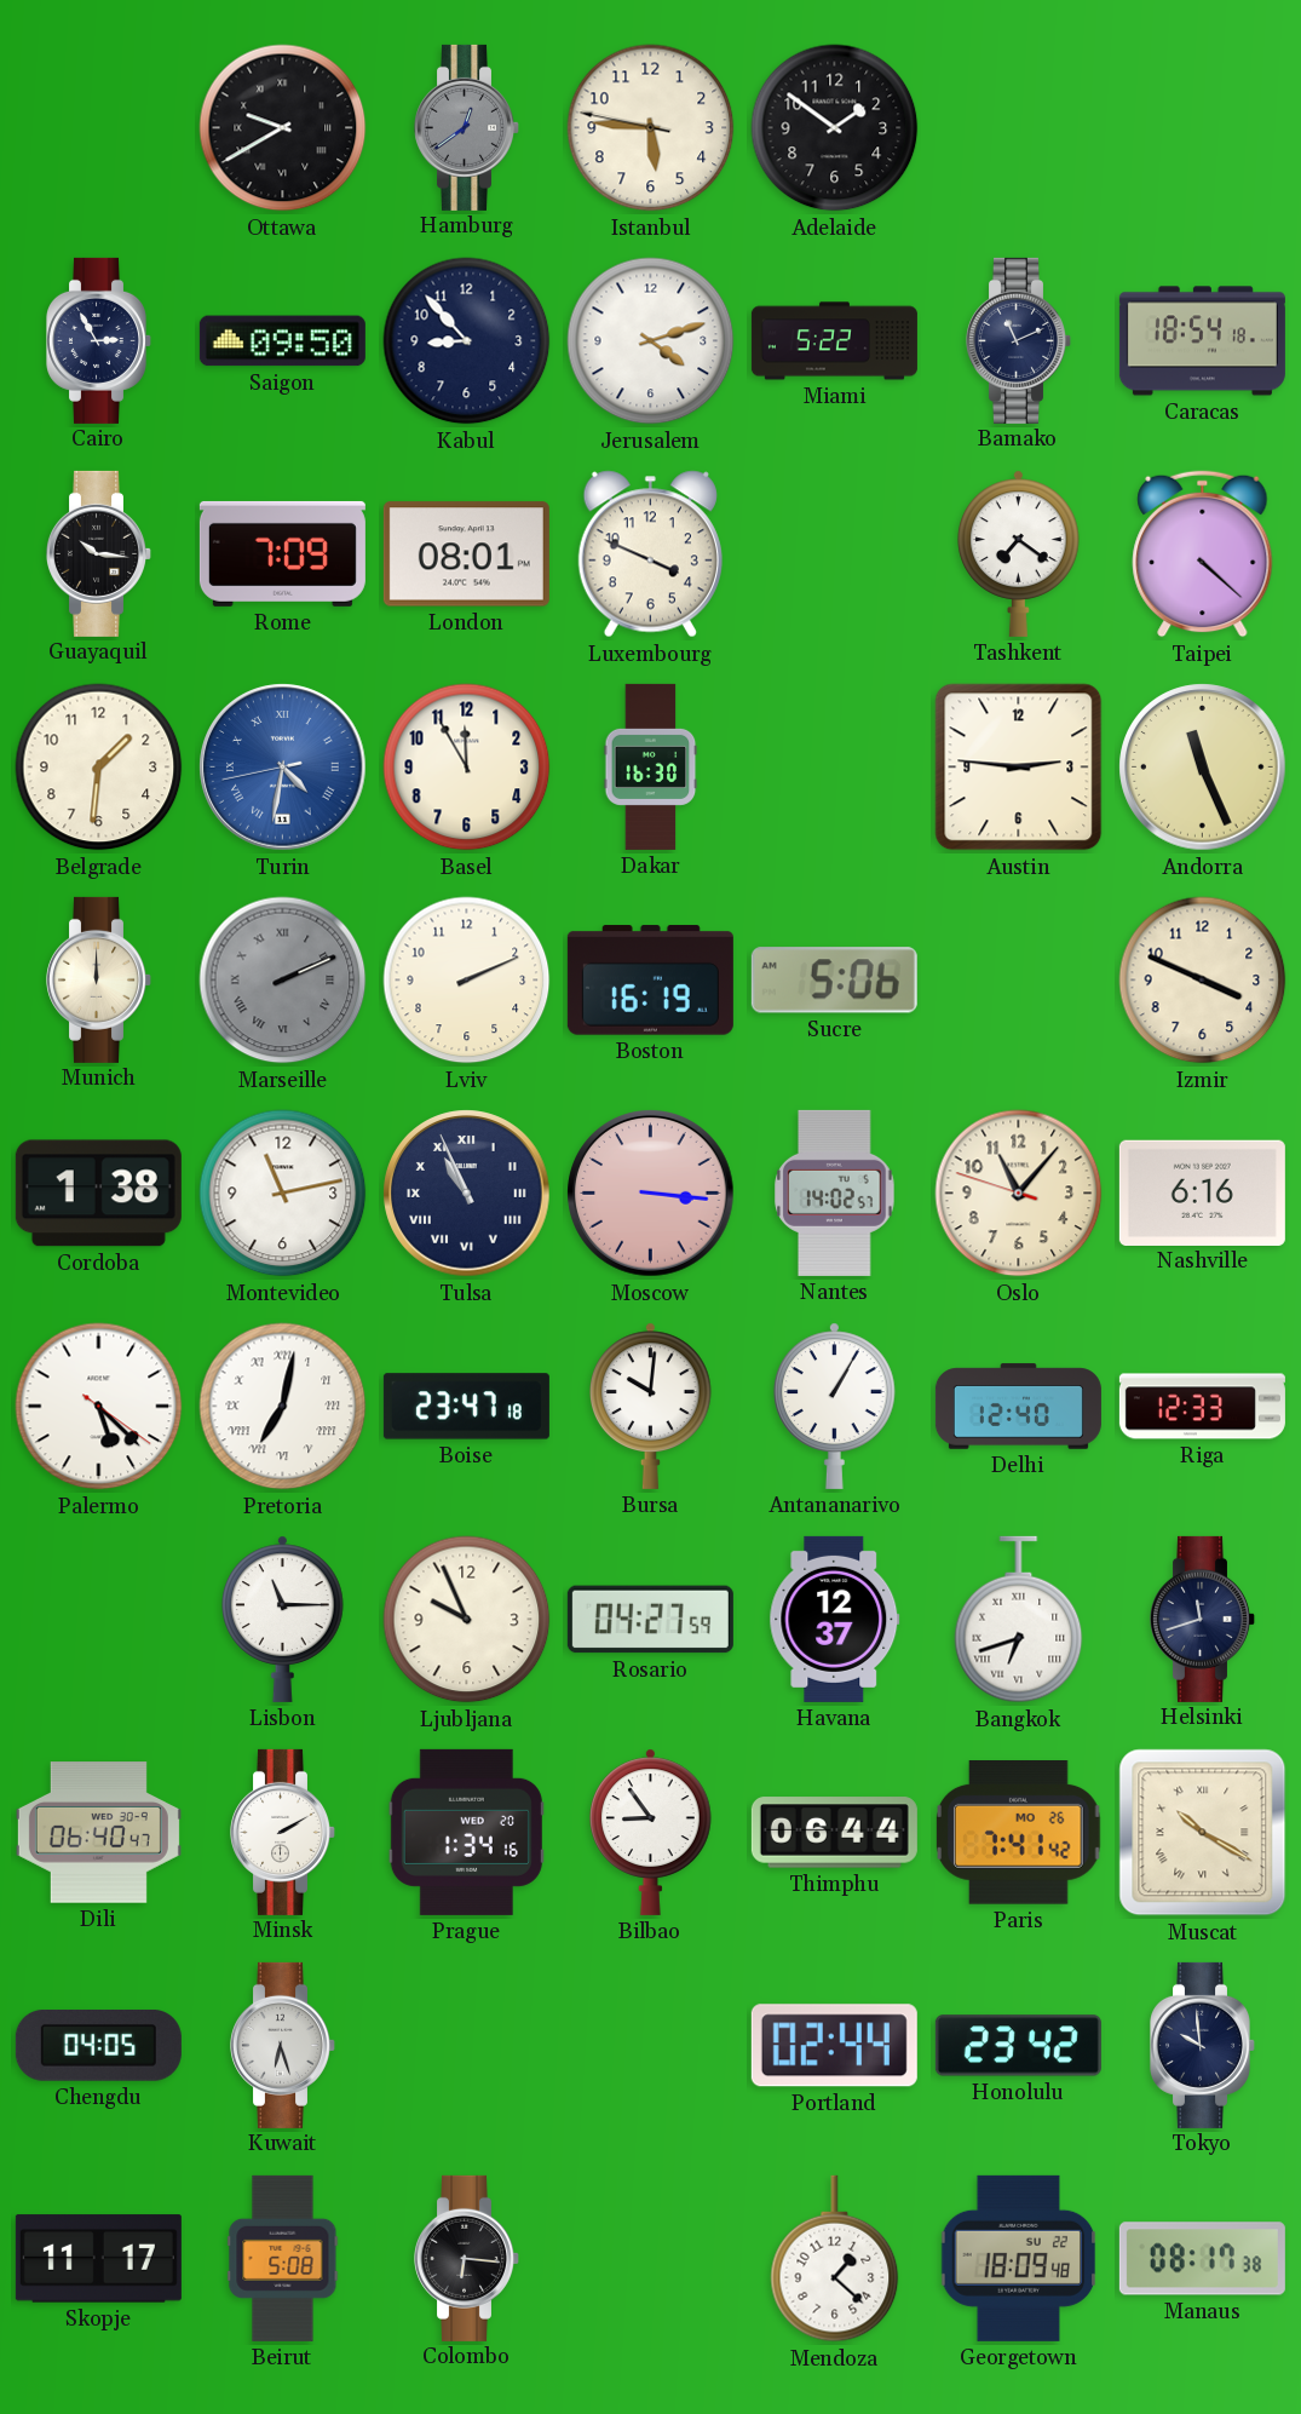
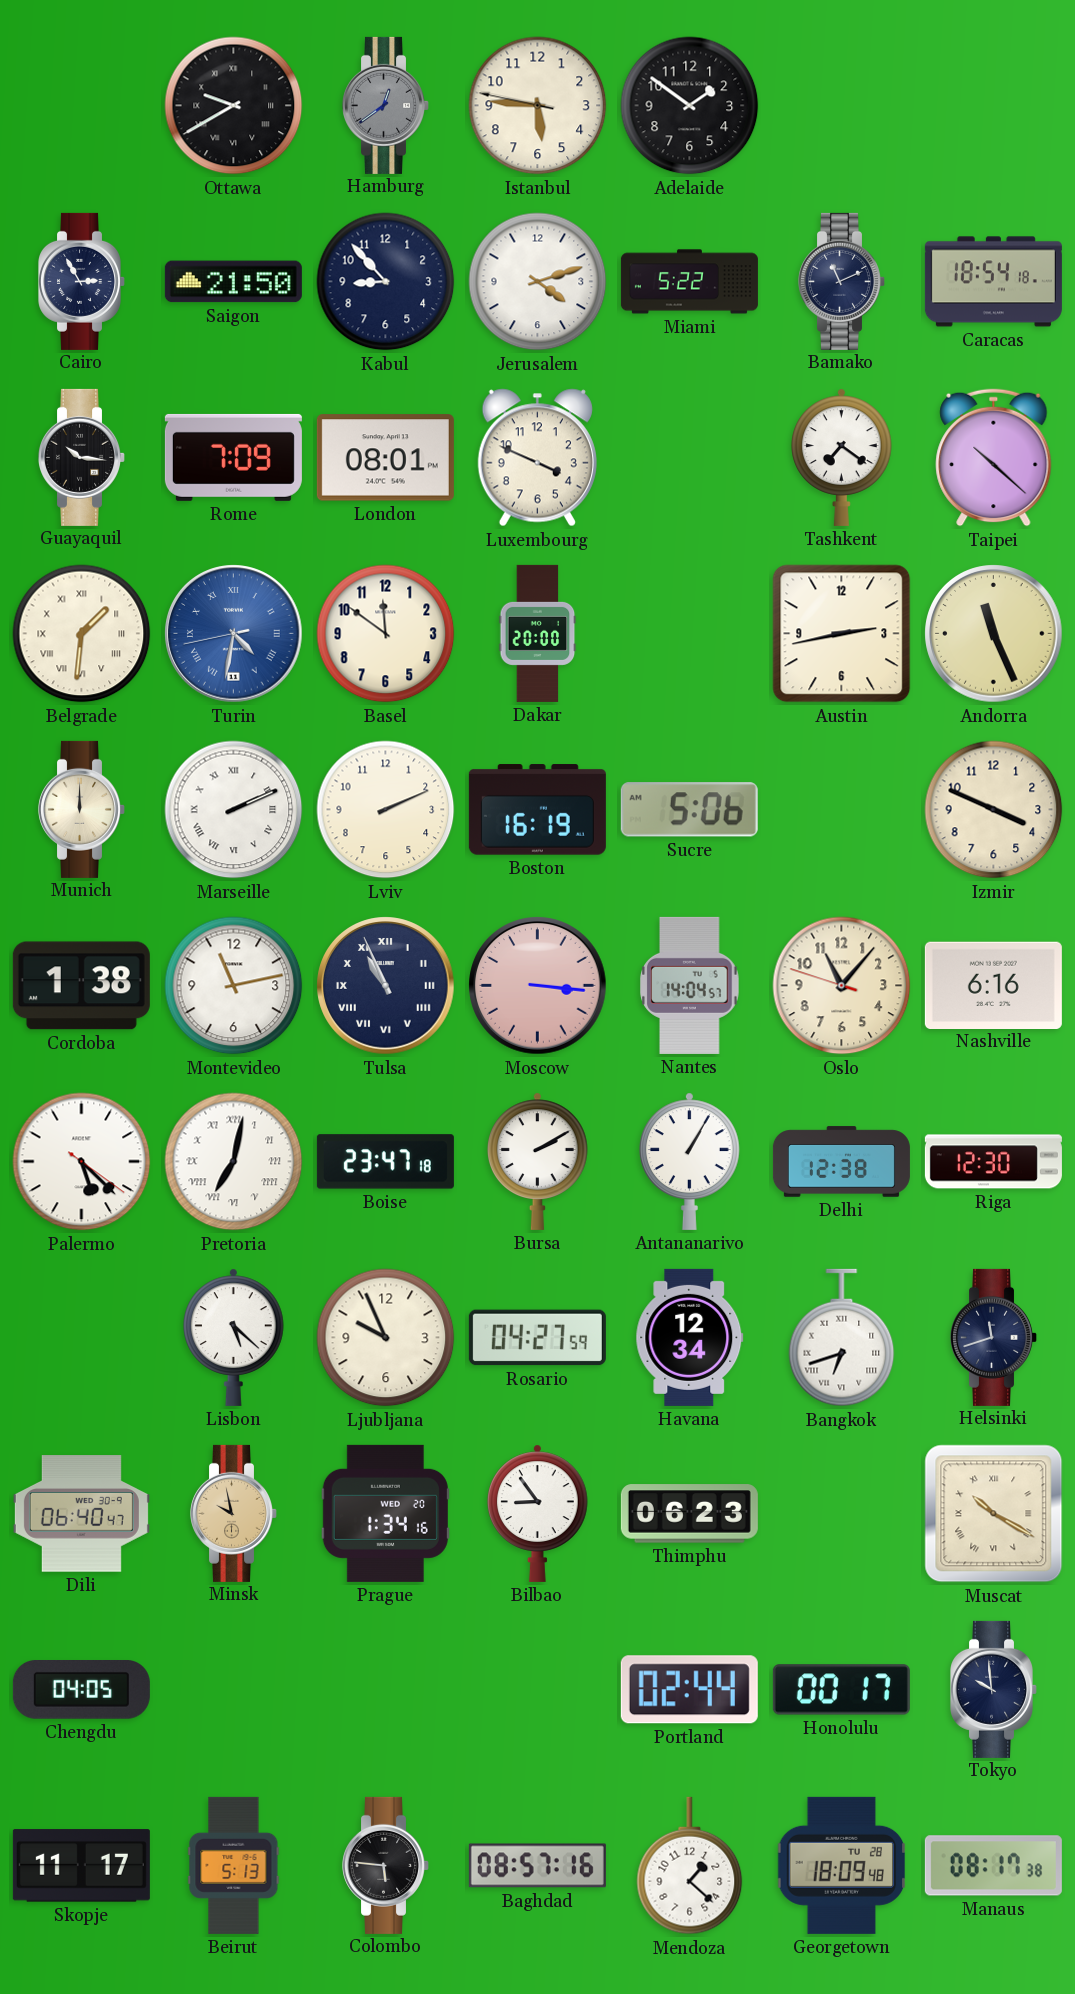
Saigon: 09:50 -> 21:50
Taipei: 4:22 -> 10:22
Belgrade numerals: Arabic -> Roman
Basel: 11:55 -> 11:51
Dakar: 16:30 -> 20:00
Austin: 2:46 -> 2:43
Marseille dial: grey -> white
Nantes: 14:02 -> 14:04
Bursa: 10:01 -> 2:10
Delhi: 12:40 -> 12:38
Riga: 12:33 -> 12:30
Lisbon: 11:15 -> 5:22
Havana: 12:37 -> 12:34
Minsk: 2:10 -> 9:58
Minsk dial: white -> champagne
Thimphu: 06:44 -> 06:23
Paris: 7:41 -> none
Kuwait: 6:27 -> none
Honolulu: 23:42 -> 00:17
Beirut: 5:08 -> 5:13
Colombo: 6:16 -> 5:46
Baghdad: none -> 08:57
Georgetown date: SU 22 -> TU 28
